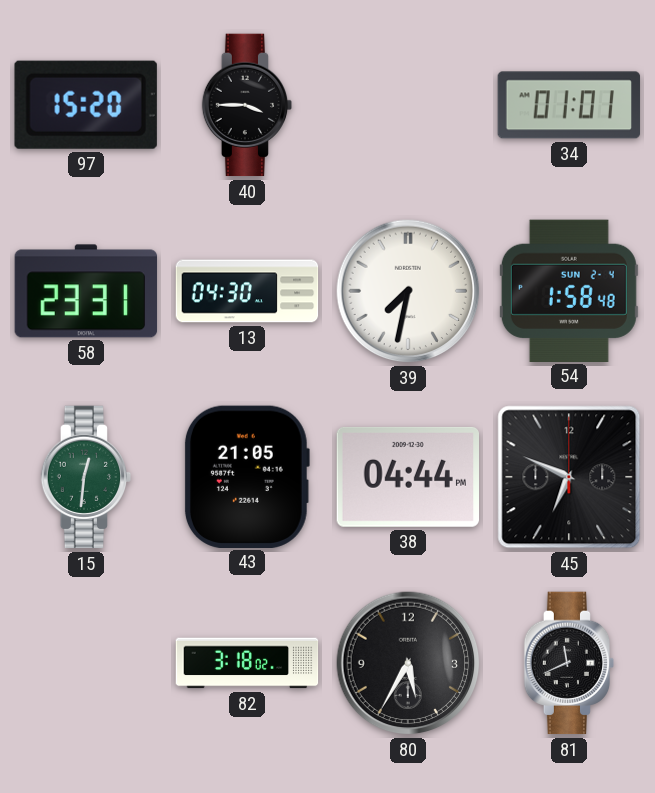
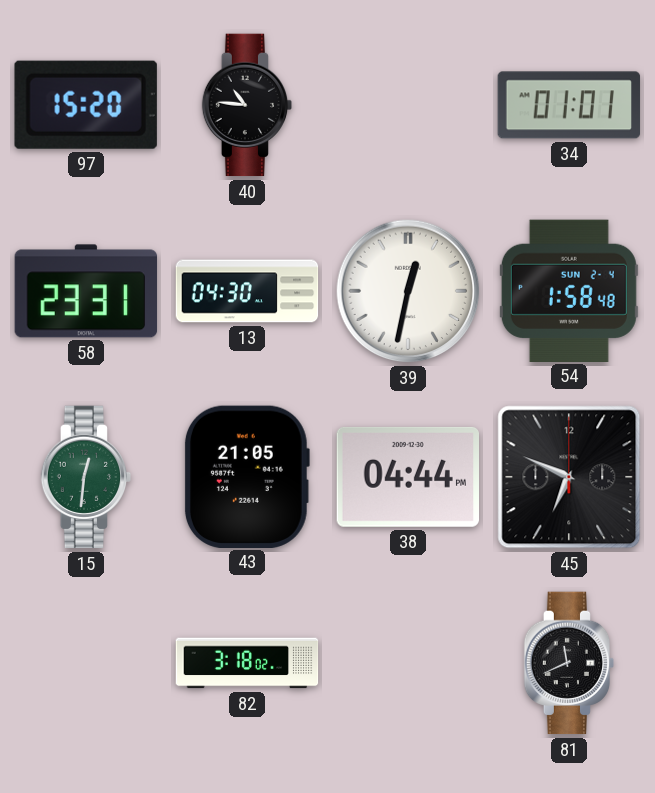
40: 3:45 -> 10:46
39: 7:32 -> 12:32
80: 5:35 -> none
